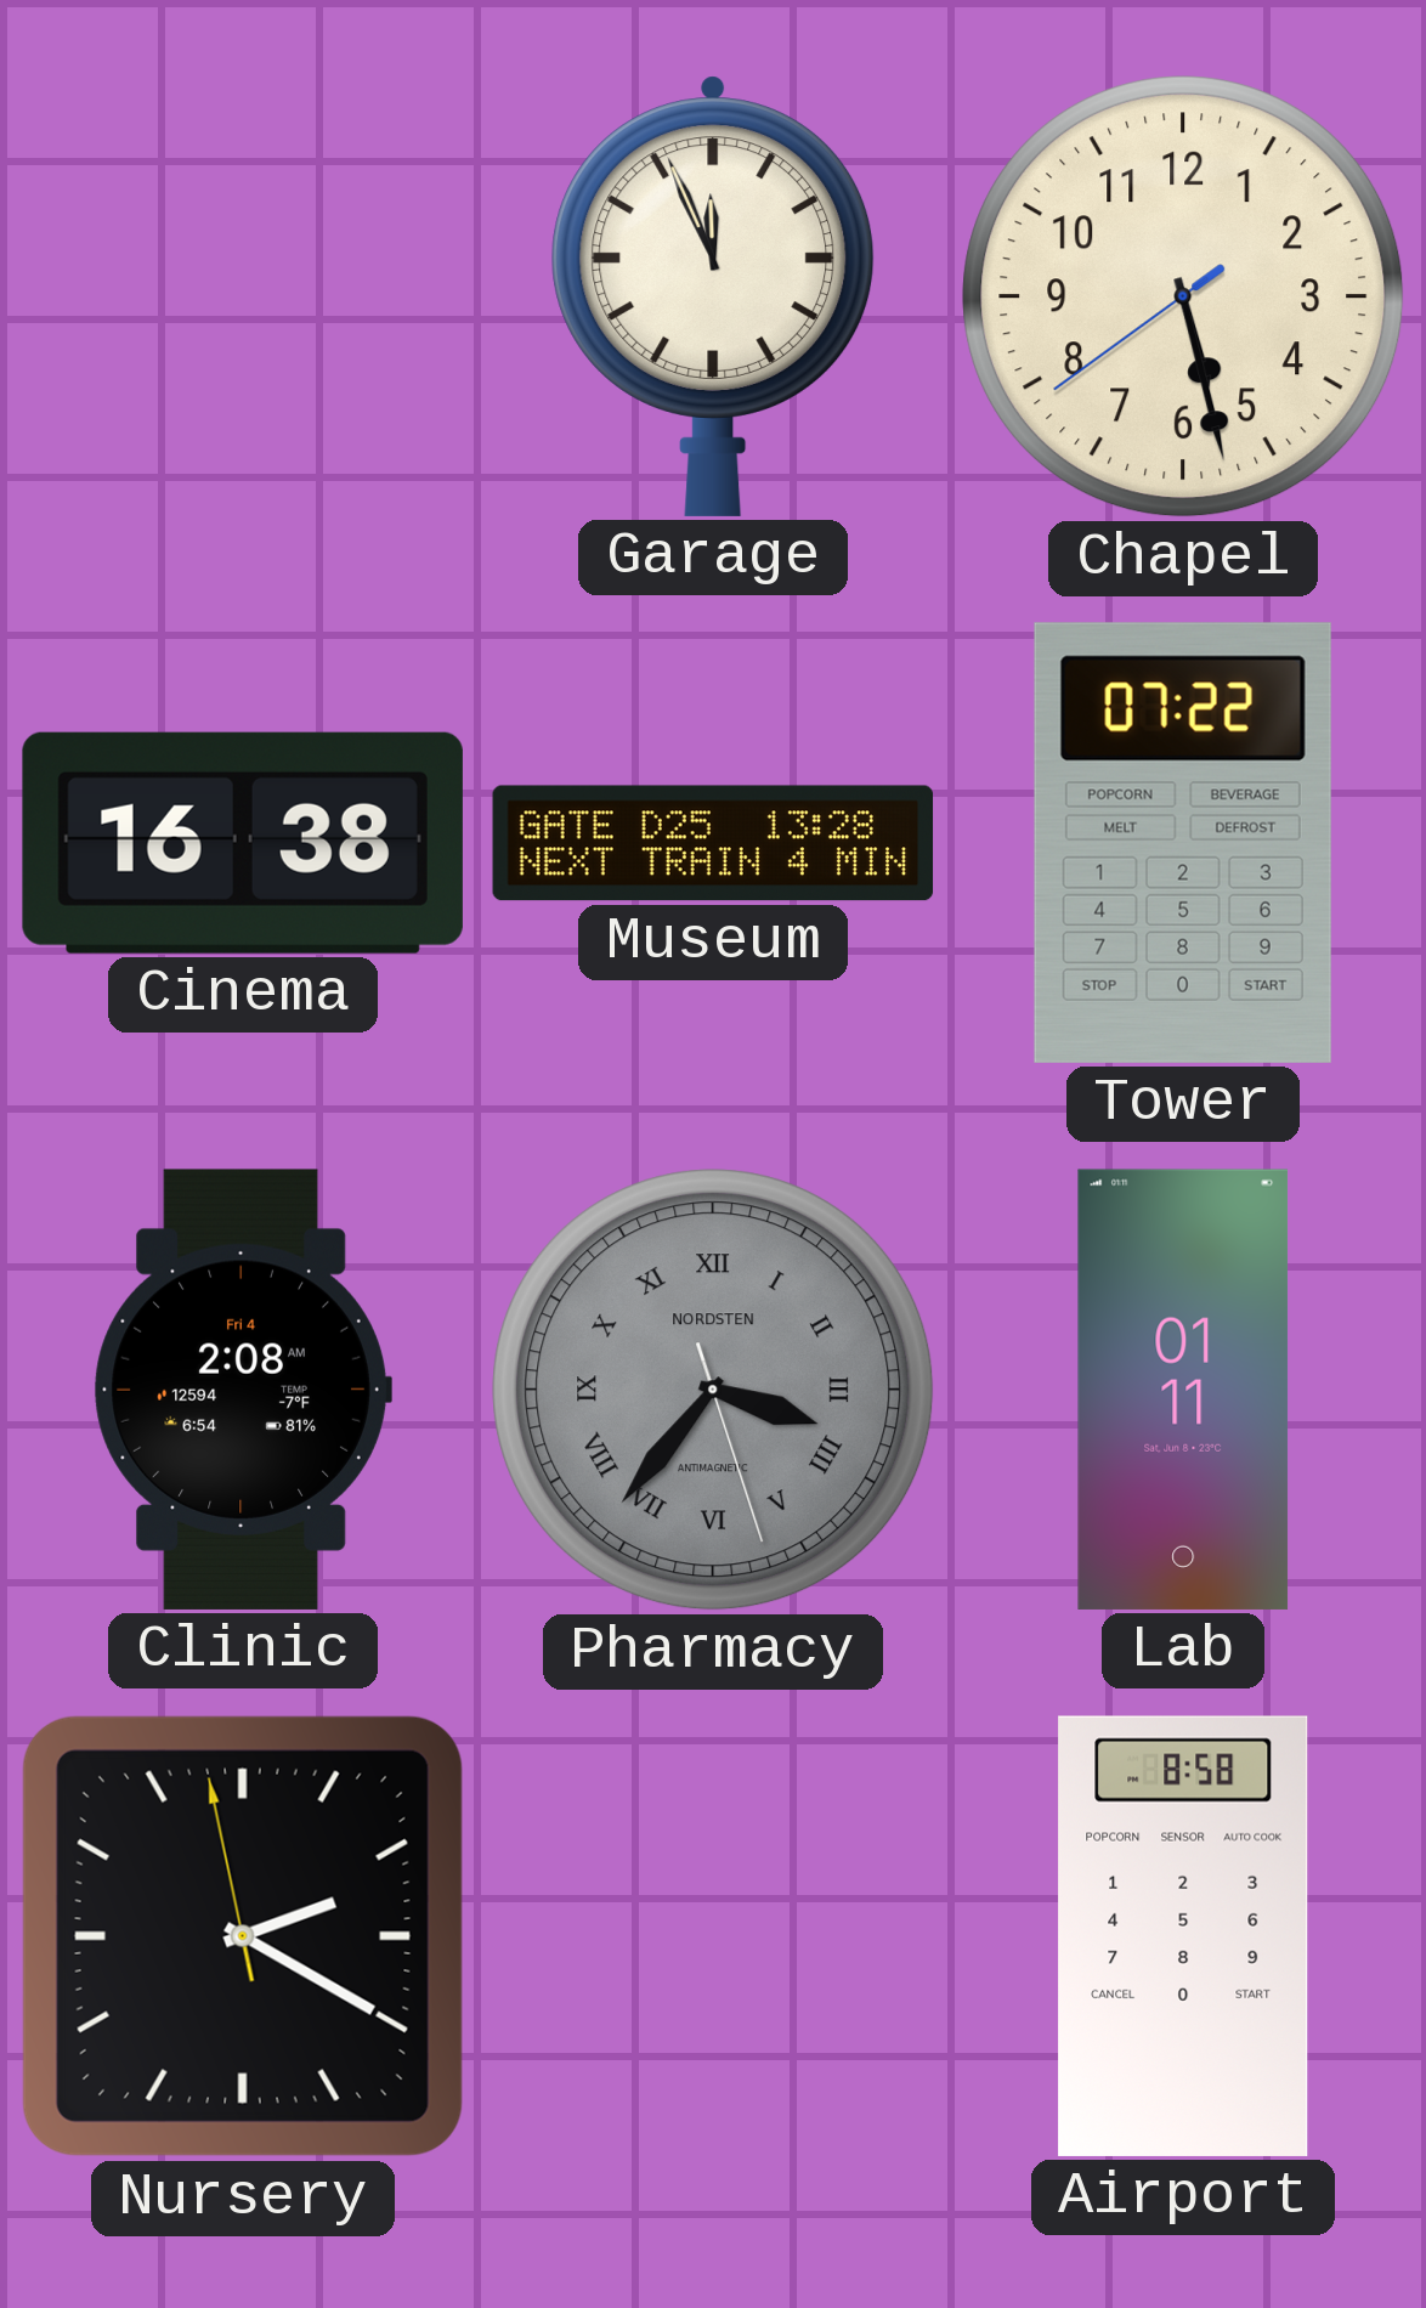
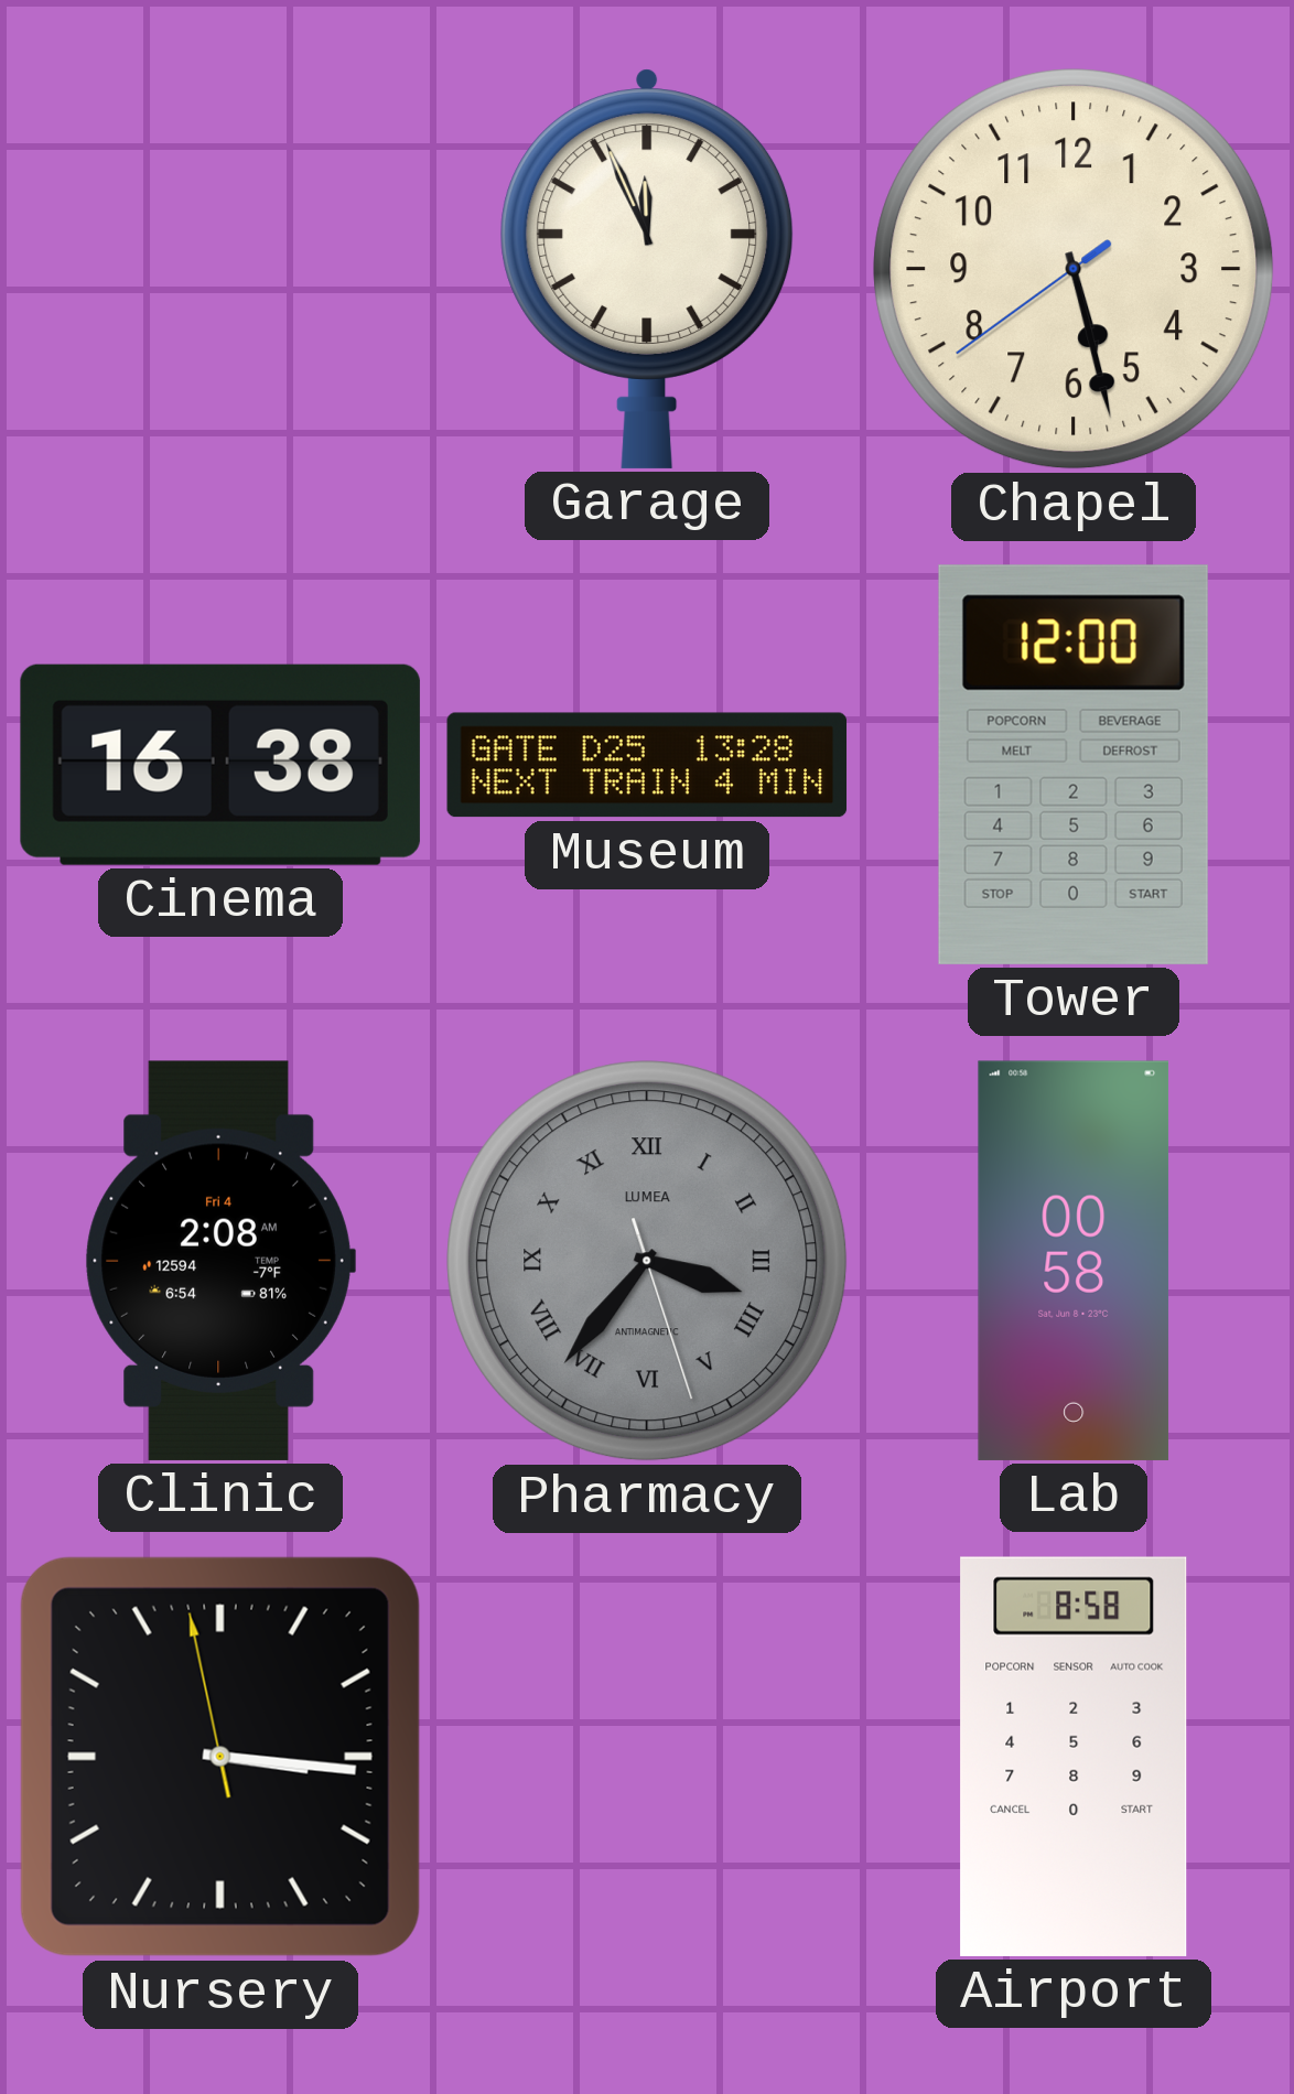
Tower: 07:22 -> 12:00
Pharmacy brand: NORDSTEN -> LUMEA
Lab: 01:11 -> 00:58
Nursery: 2:19 -> 3:15
